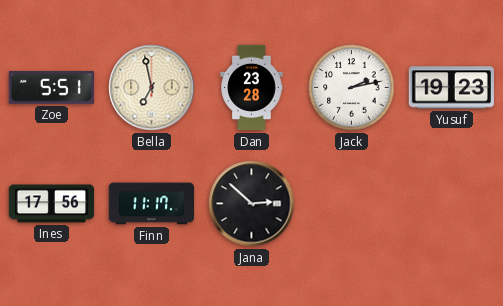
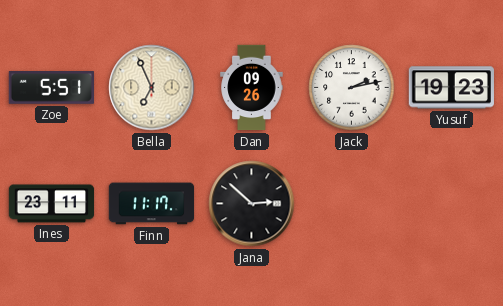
Bella: 6:58 -> 6:56
Dan: 23:28 -> 09:26
Ines: 17:56 -> 23:11
